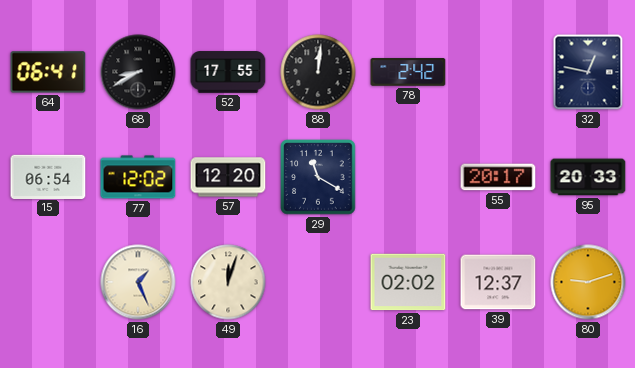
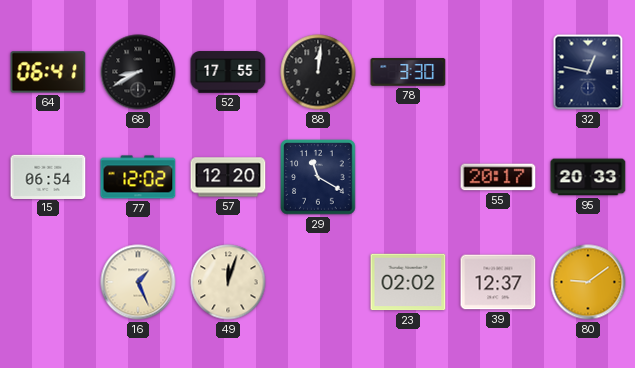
78: 2:42 -> 3:30
80: 9:12 -> 9:09
